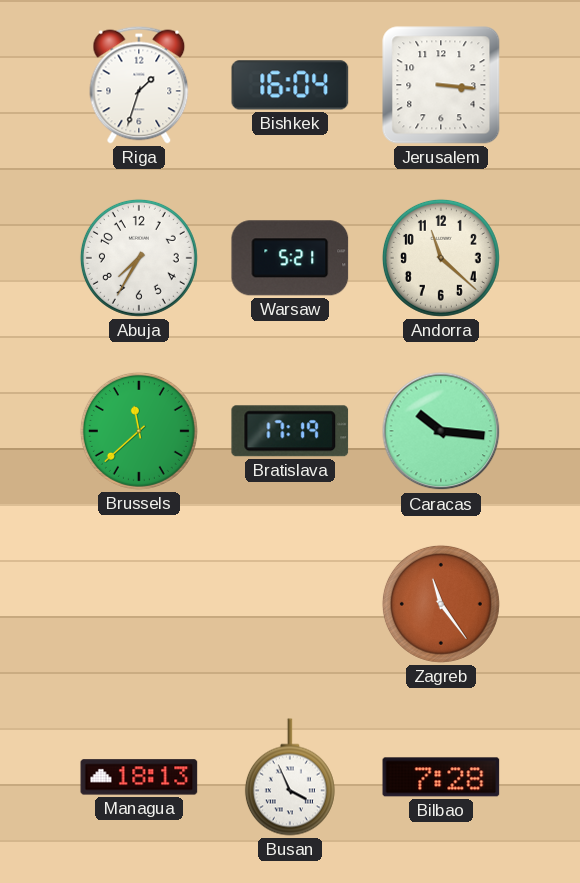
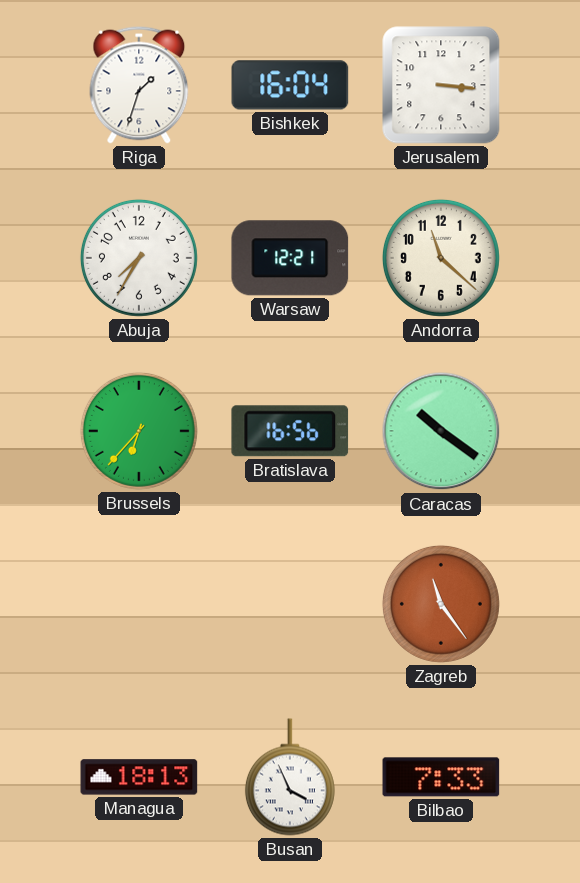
Warsaw: 5:21 -> 12:21
Brussels: 11:38 -> 6:37
Bratislava: 17:19 -> 16:56
Caracas: 10:16 -> 10:21
Bilbao: 7:28 -> 7:33
